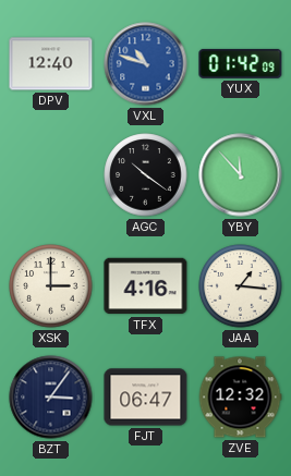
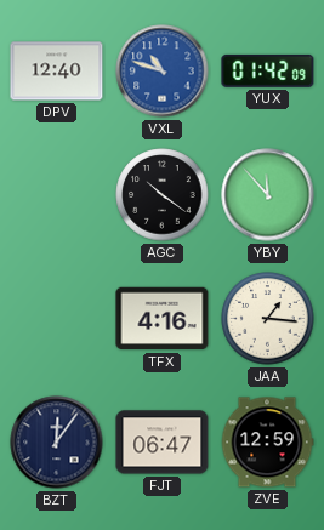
XSK: 3:00 -> none
BZT: 3:06 -> 12:06
ZVE: 12:32 -> 12:59
